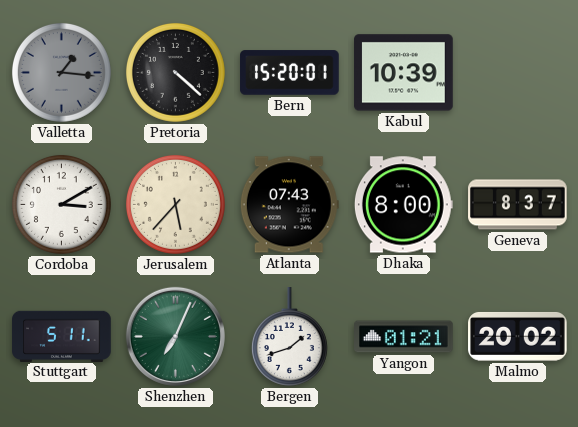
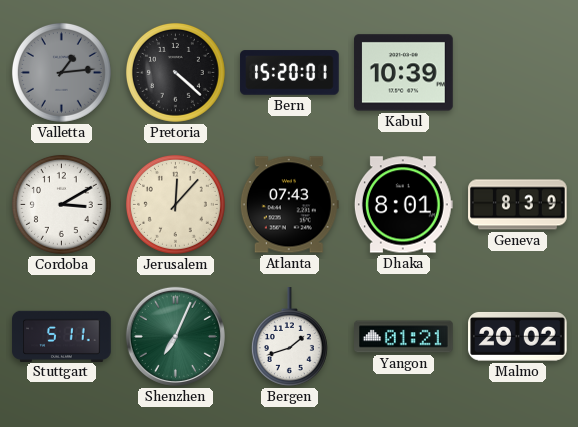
Valletta: 1:16 -> 1:14
Jerusalem: 5:37 -> 12:07
Dhaka: 8:00 -> 8:01
Geneva: 8:37 -> 8:39
